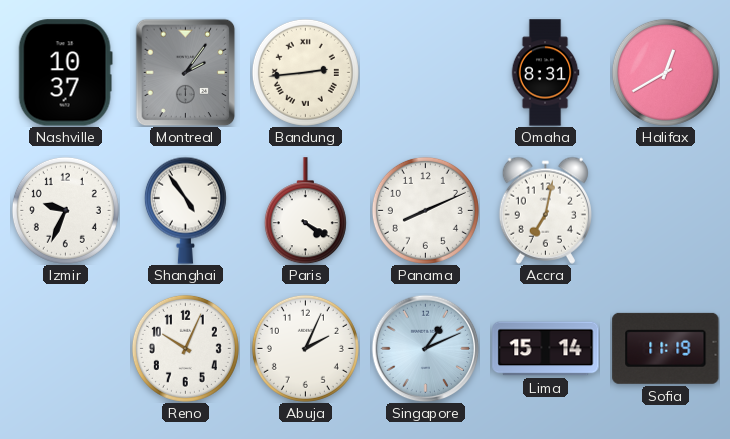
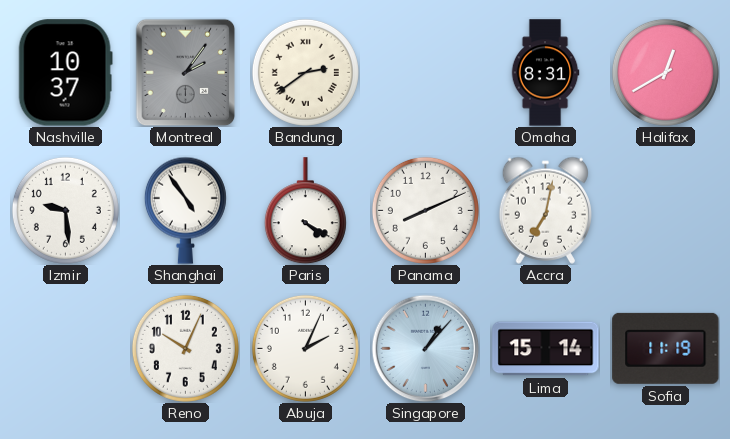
Bandung: 2:44 -> 2:39
Izmir: 9:34 -> 9:29
Singapore: 1:11 -> 1:07
